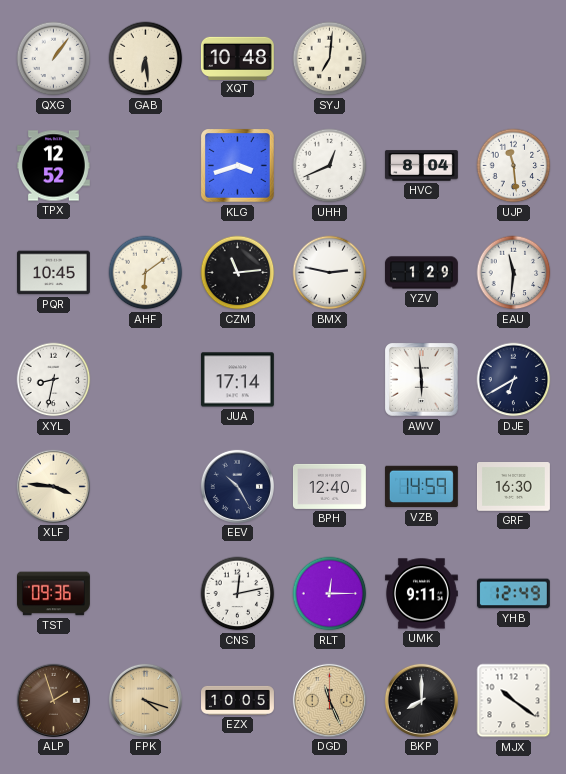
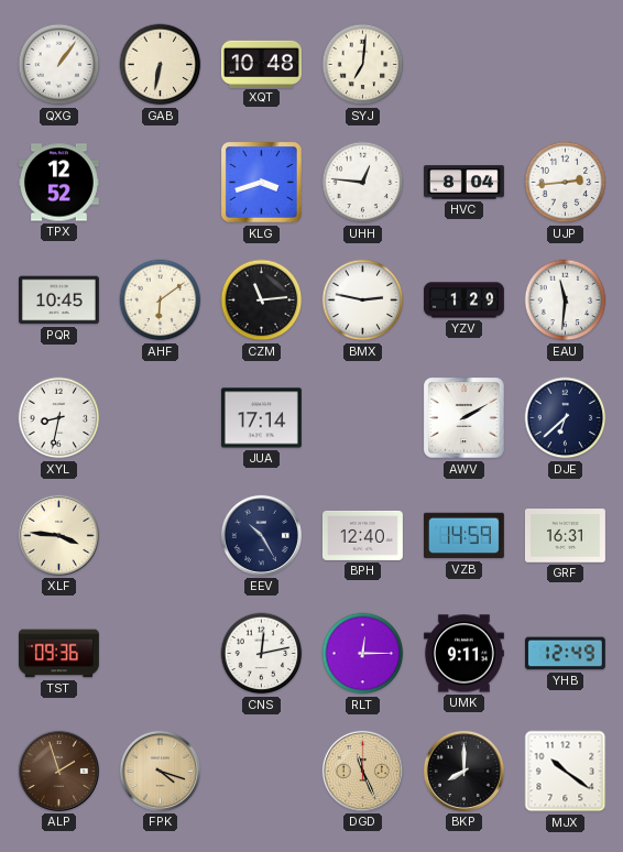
GAB: 6:29 -> 6:32
UHH: 12:41 -> 12:46
UJP: 11:29 -> 2:44
AWV: 5:59 -> 2:10
DJE: 6:40 -> 6:38
GRF: 16:30 -> 16:31
EZX: 10:05 -> none
